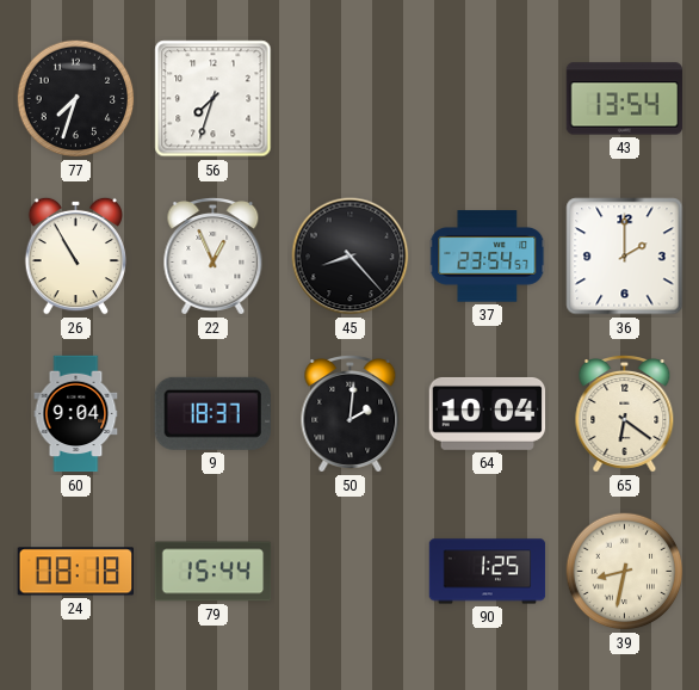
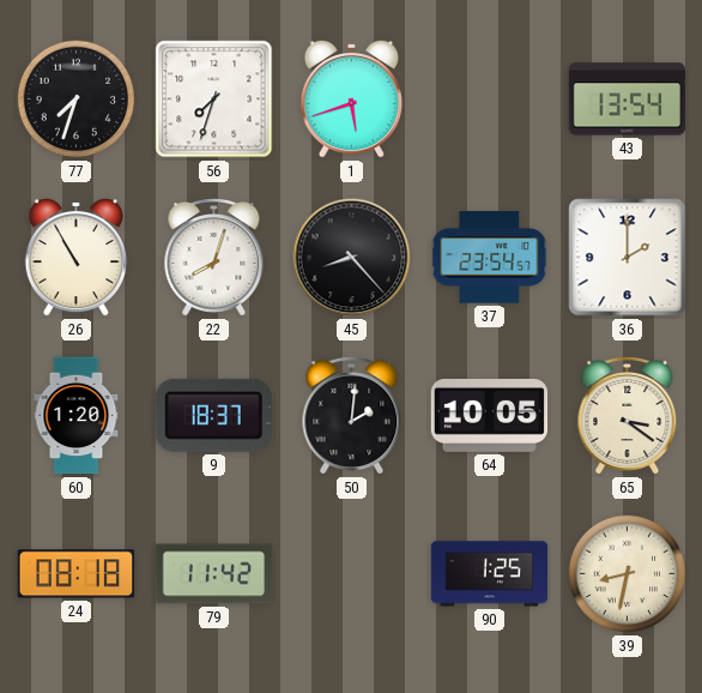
1: none -> 5:42
22: 12:56 -> 8:03
60: 9:04 -> 1:20
64: 10:04 -> 10:05
65: 6:21 -> 3:21
79: 15:44 -> 11:42
